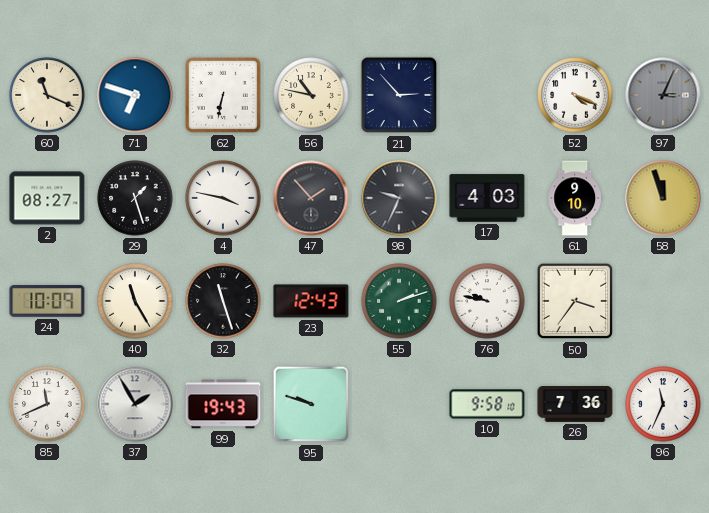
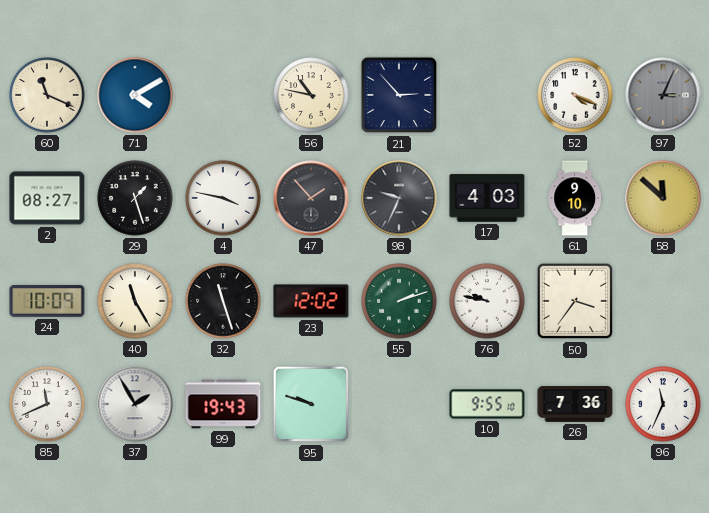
71: 6:48 -> 4:10
62: 6:32 -> none
58: 11:57 -> 11:52
23: 12:43 -> 12:02
10: 9:58 -> 9:55
